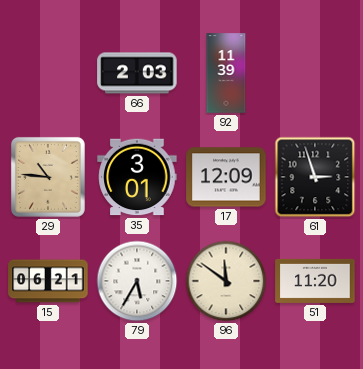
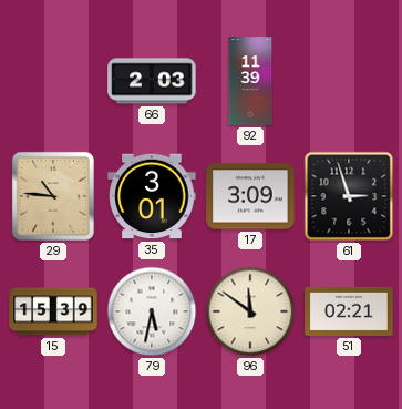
17: 12:09 -> 3:09
15: 06:21 -> 15:39
79: 5:35 -> 5:32
51: 11:20 -> 02:21
